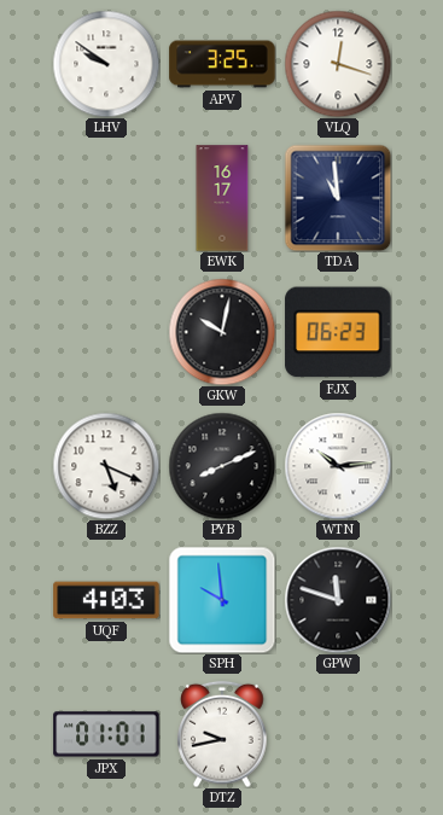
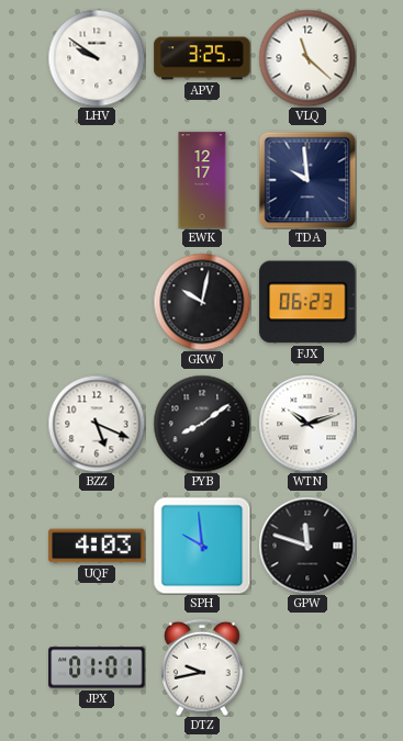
VLQ: 12:18 -> 11:22
EWK: 16:17 -> 12:17
TDA: 10:59 -> 9:59
PYB: 8:11 -> 8:09
WTN: 10:14 -> 10:12
